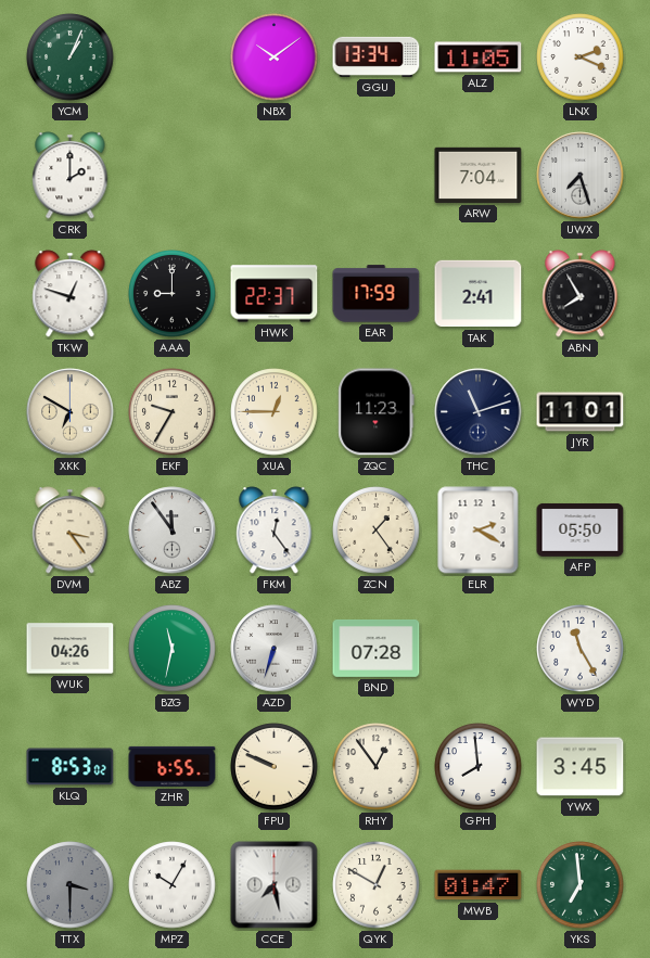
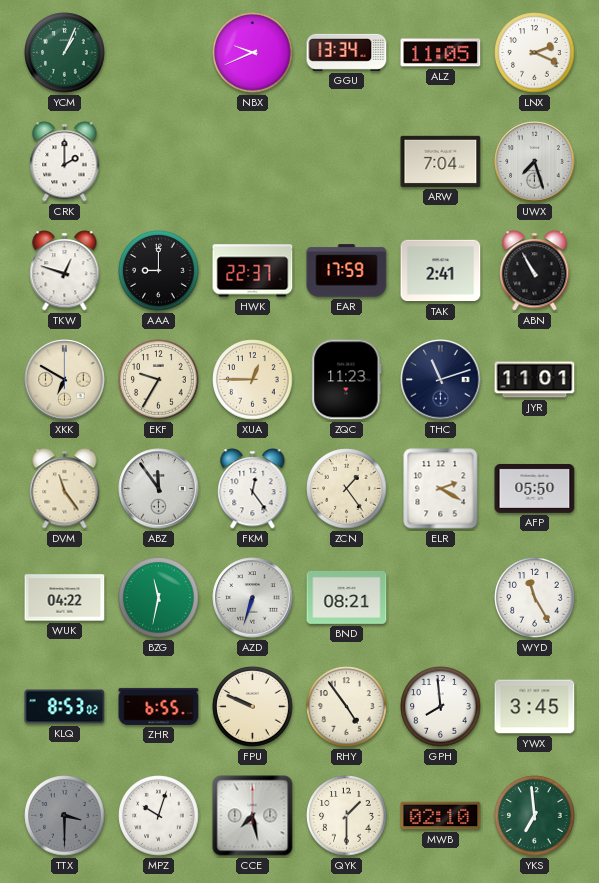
NBX: 10:09 -> 9:41
ABN: 7:55 -> 10:55
DVM: 3:24 -> 11:24
WUK: 04:26 -> 04:22
BND: 07:28 -> 08:21
RHY: 12:54 -> 4:54
MPZ: 10:05 -> 10:03
QYK: 12:50 -> 1:30
MWB: 01:47 -> 02:10
